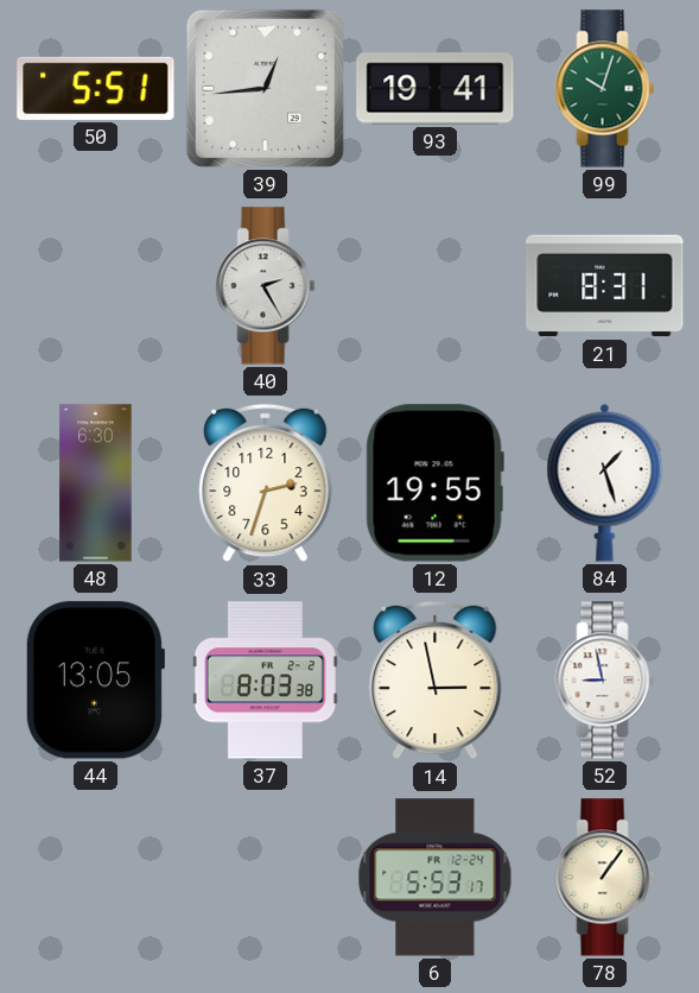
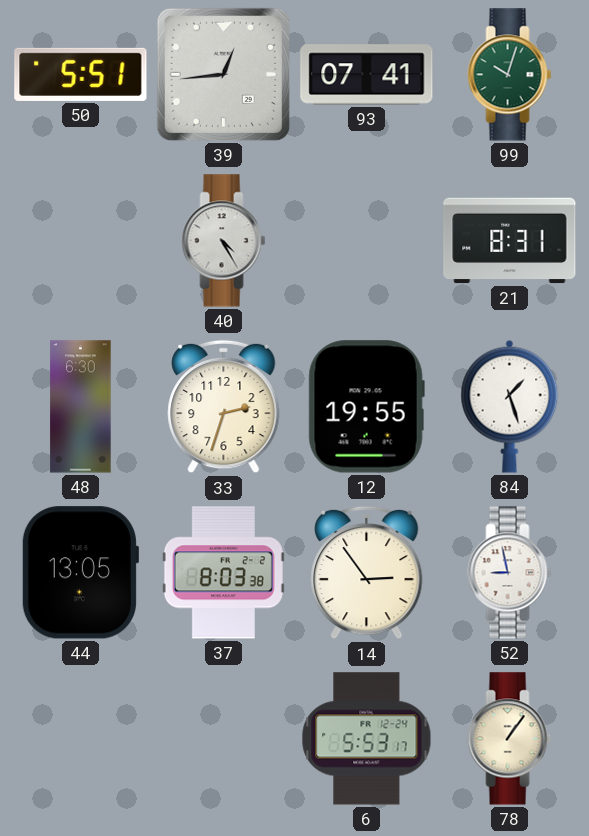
93: 19:41 -> 07:41
40: 2:25 -> 4:25
14: 2:58 -> 2:54
